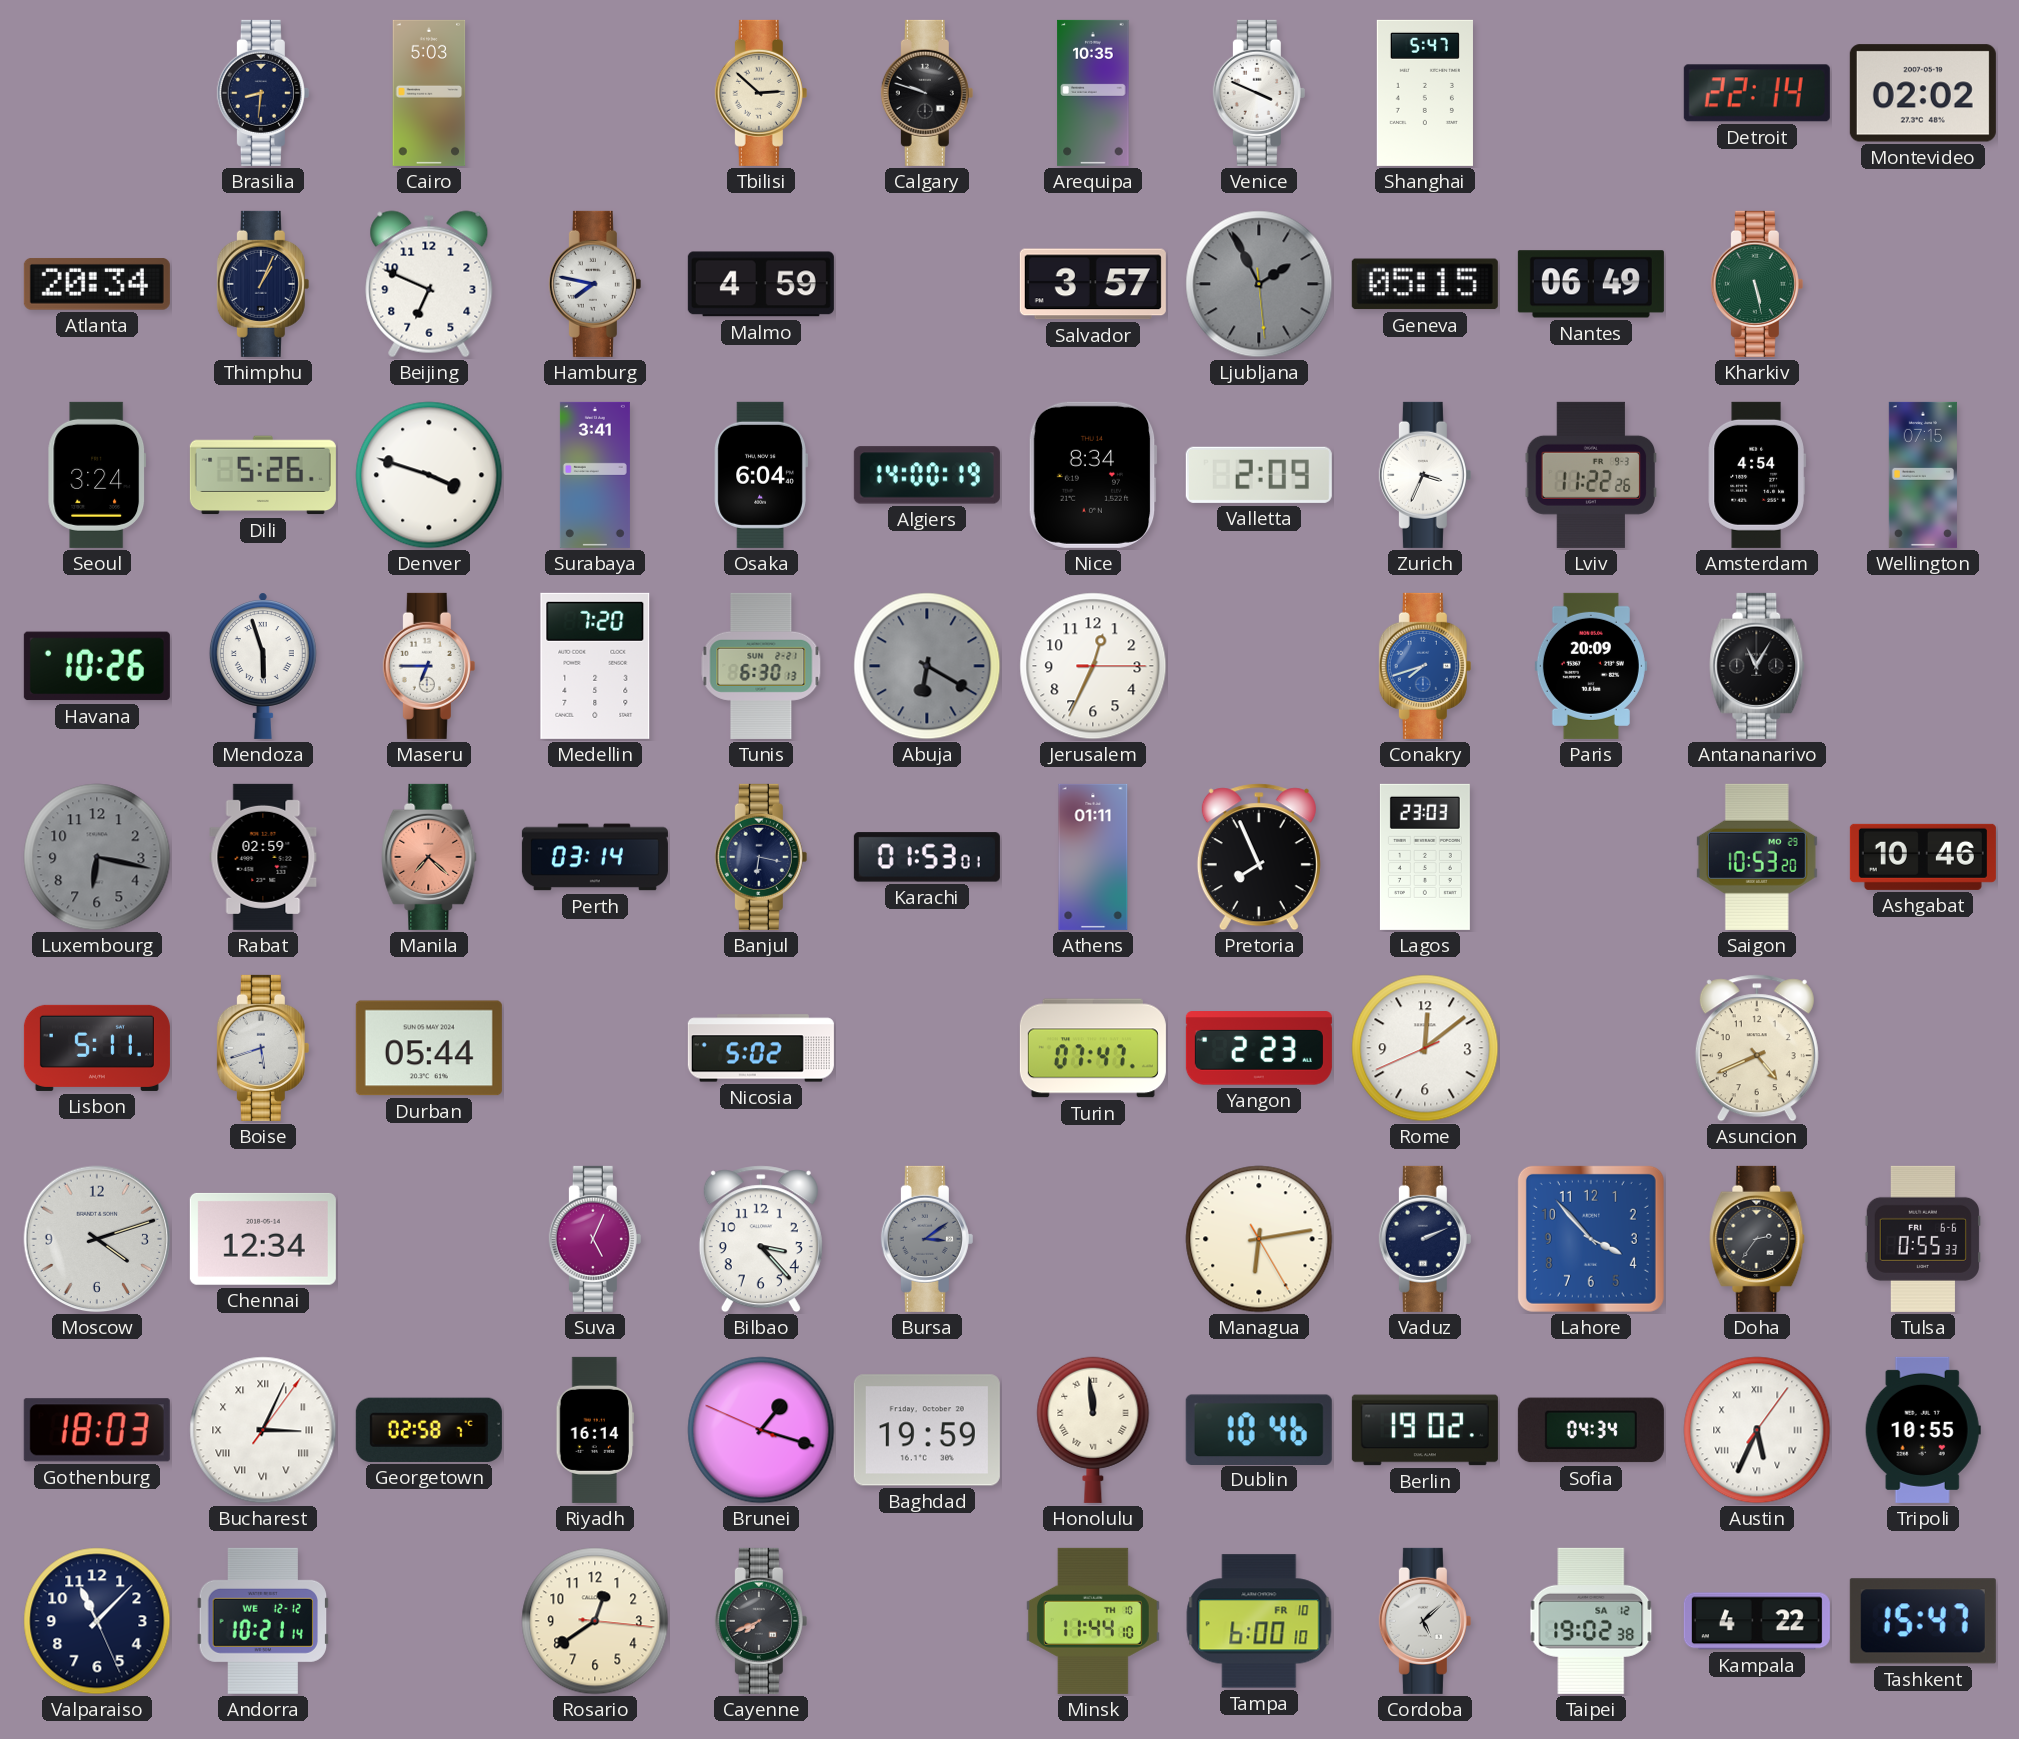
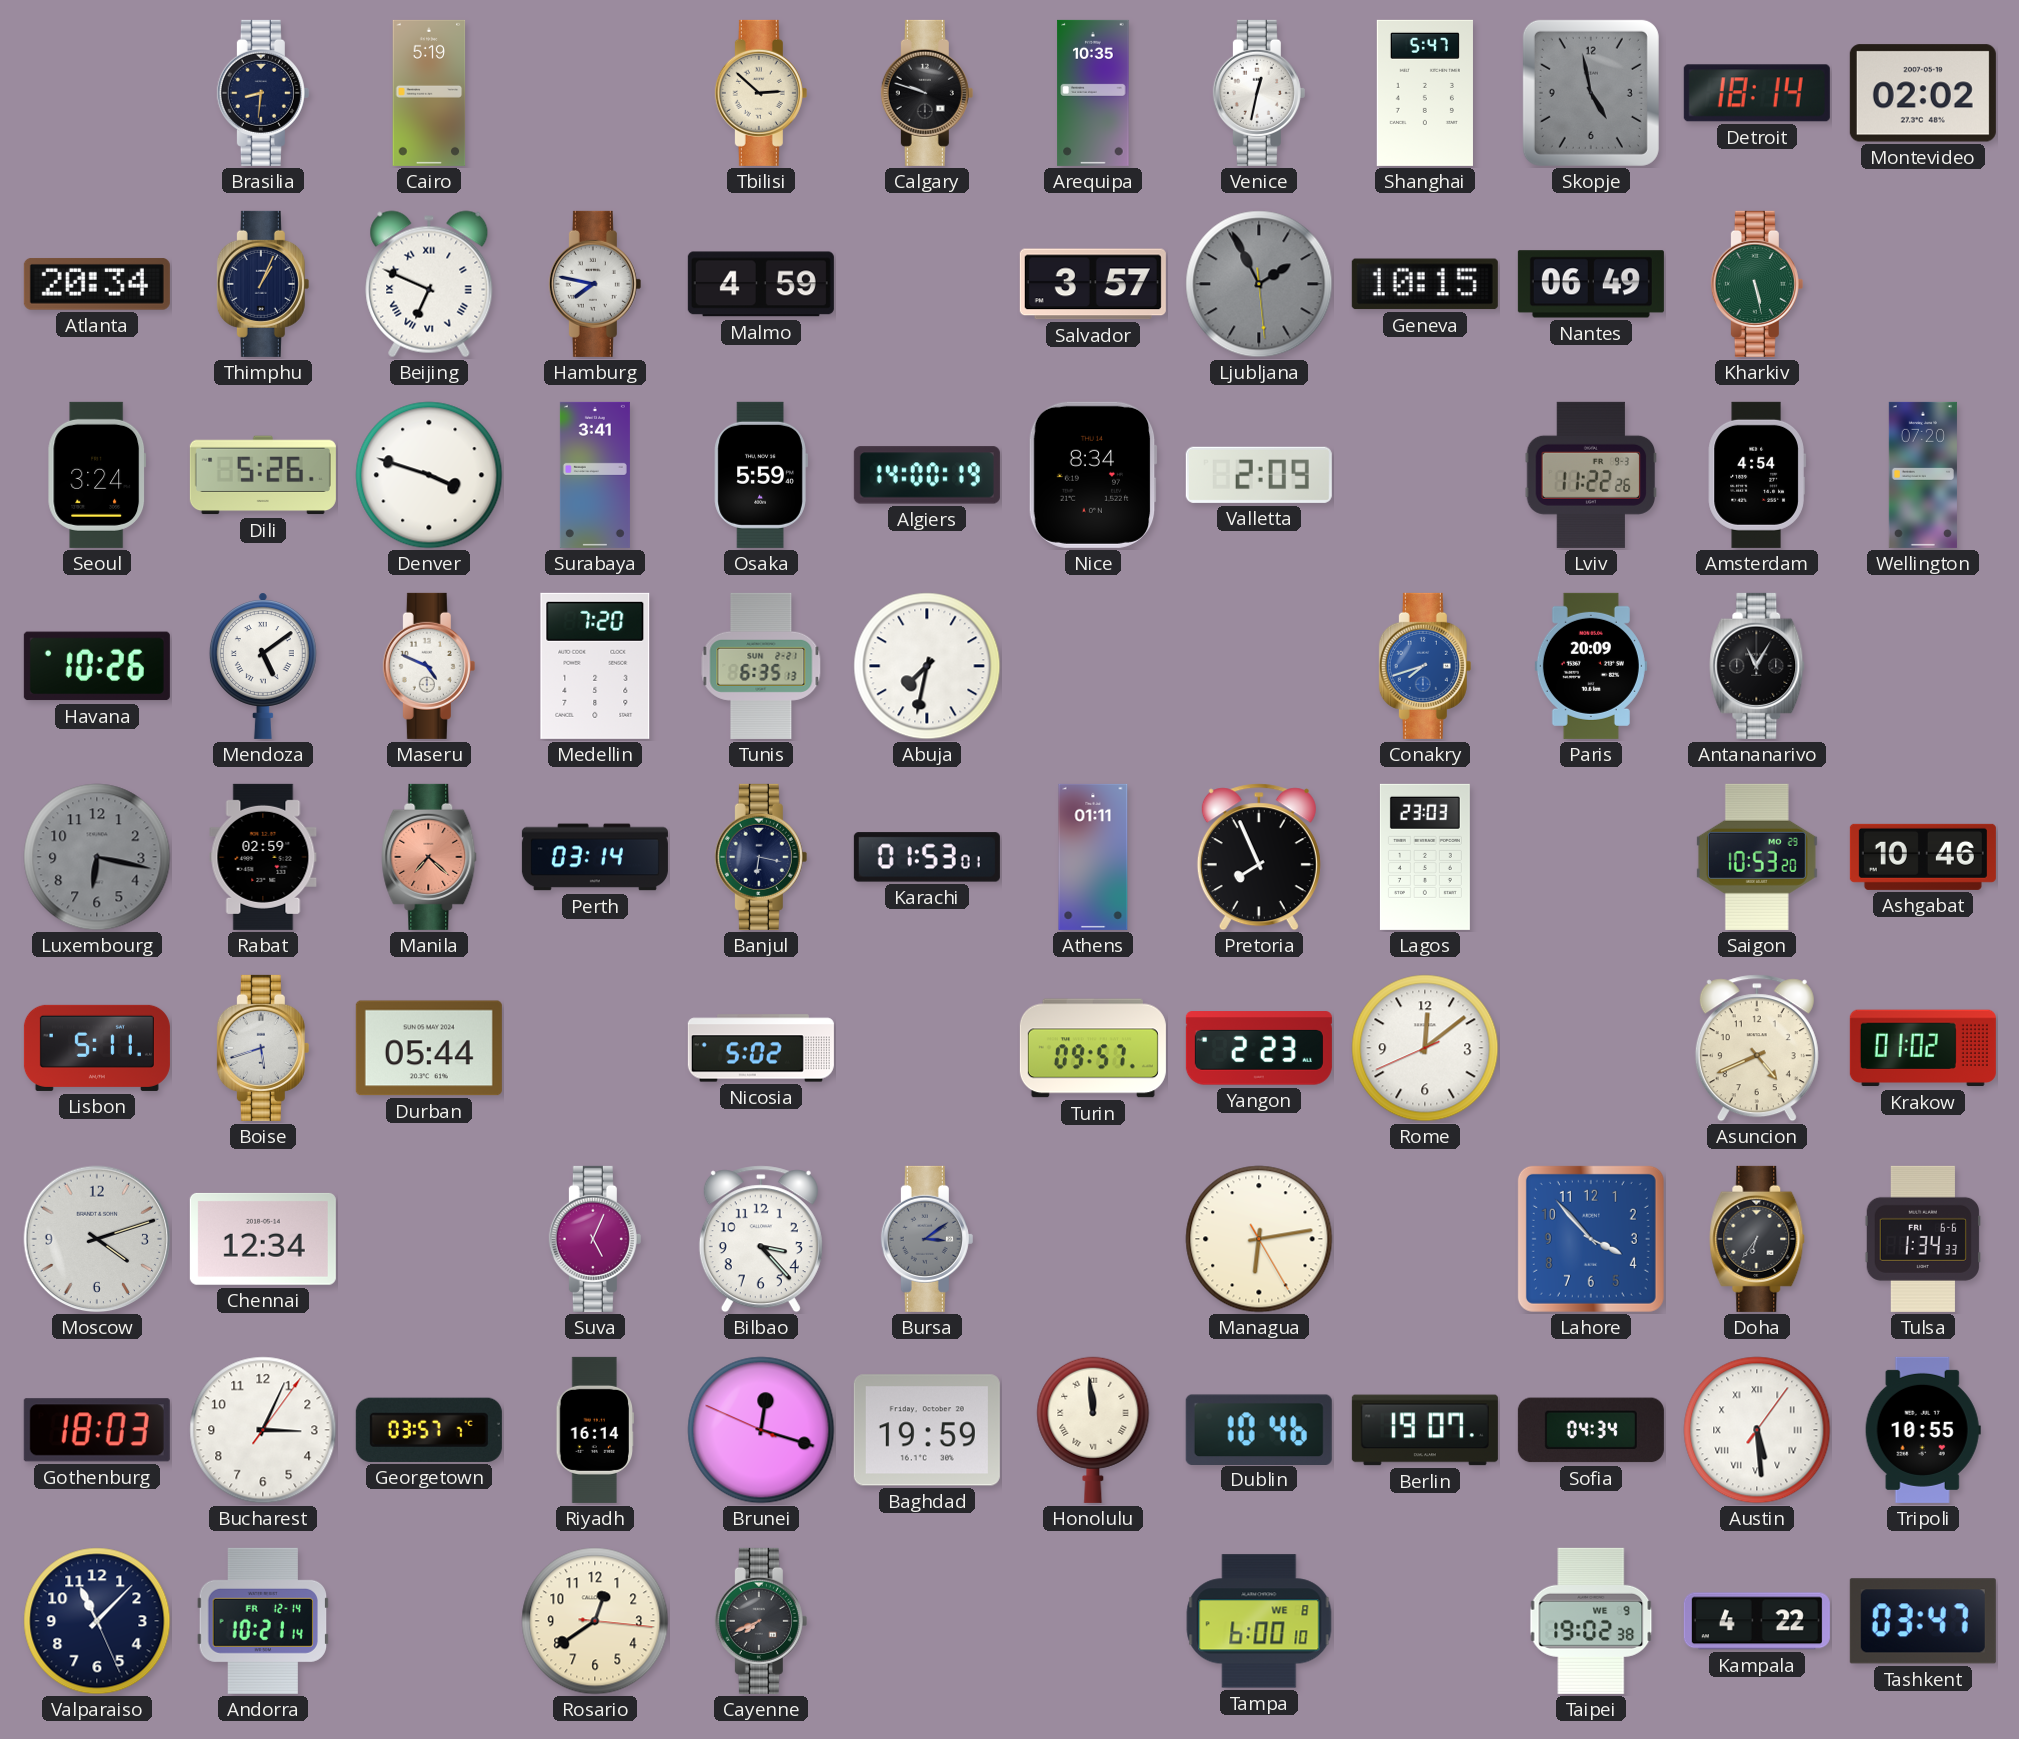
Cairo: 5:03 -> 5:19
Venice: 3:49 -> 12:32
Skopje: none -> 4:58
Detroit: 22:14 -> 18:14
Beijing numerals: Arabic -> Roman
Geneva: 05:15 -> 10:15
Osaka: 6:04 -> 5:59
Zurich: 3:34 -> none
Wellington: 07:15 -> 07:20
Mendoza: 5:57 -> 5:09
Maseru: 6:45 -> 4:49
Tunis: 6:30 -> 6:35
Abuja: 6:20 -> 7:32
Abuja dial: grey -> white
Jerusalem: 12:34 -> none
Turin: 07:47 -> 09:57
Krakow: none -> 01:02
Vaduz: 2:11 -> none
Doha: 2:36 -> 6:36
Tulsa: 0:55 -> 1:34
Bucharest numerals: Roman -> Arabic
Georgetown: 02:58 -> 03:57
Brunei: 1:17 -> 12:17
Berlin: 19:02 -> 19:07
Austin: 5:34 -> 5:29
Andorra date: WE 12-12 -> FR 12-14
Minsk: 11:44 -> none
Tampa date: FR 10 -> WE 8
Cordoba: 5:08 -> none
Taipei date: SA 12 -> WE 9
Tashkent: 15:47 -> 03:47
